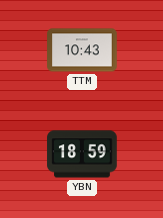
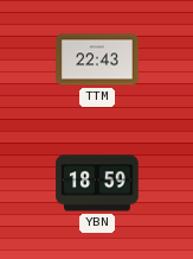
TTM: 10:43 -> 22:43
